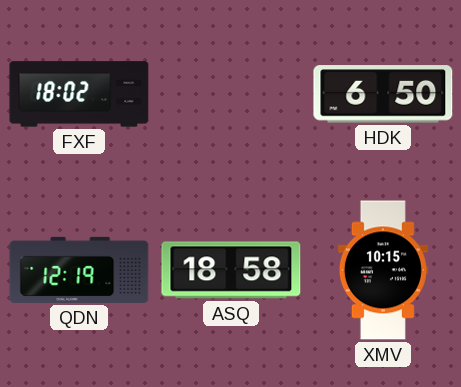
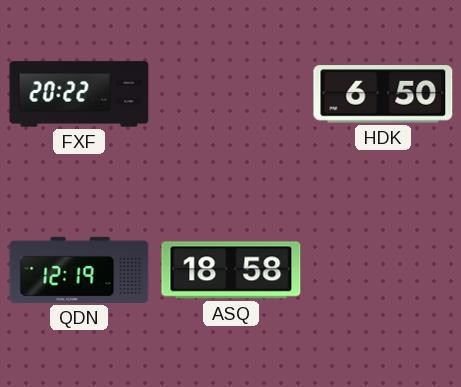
FXF: 18:02 -> 20:22
XMV: 10:15 -> none
